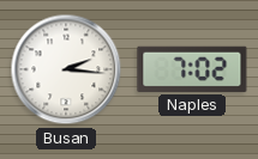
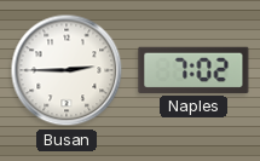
Busan: 2:16 -> 2:45
